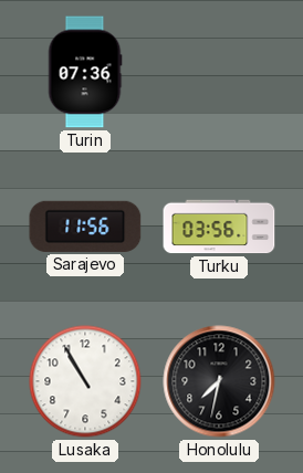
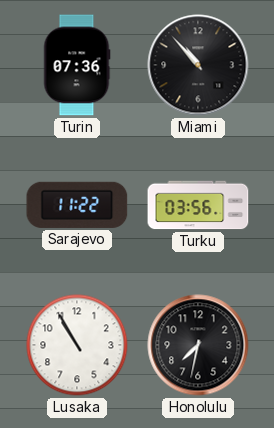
Miami: none -> 10:53
Sarajevo: 11:56 -> 11:22
